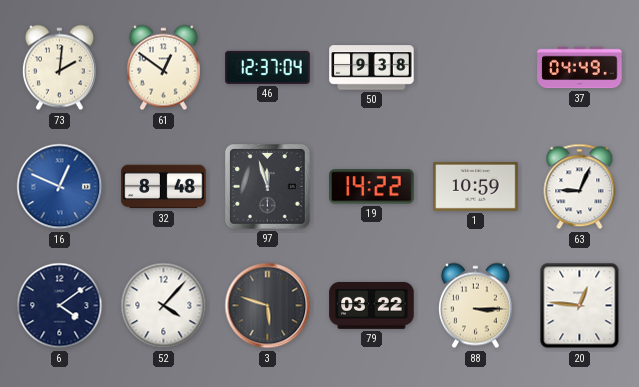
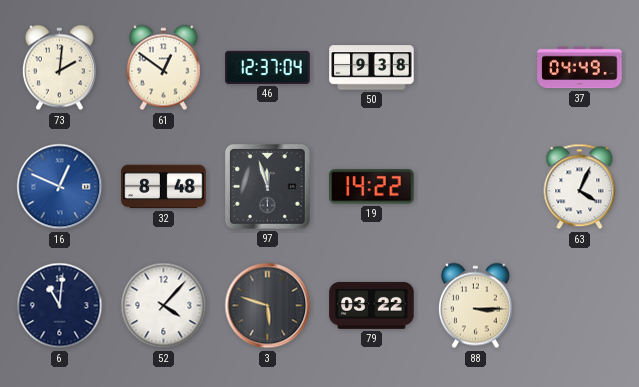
1: 10:59 -> none
63: 9:04 -> 4:04
6: 4:09 -> 11:01
20: 12:46 -> none
